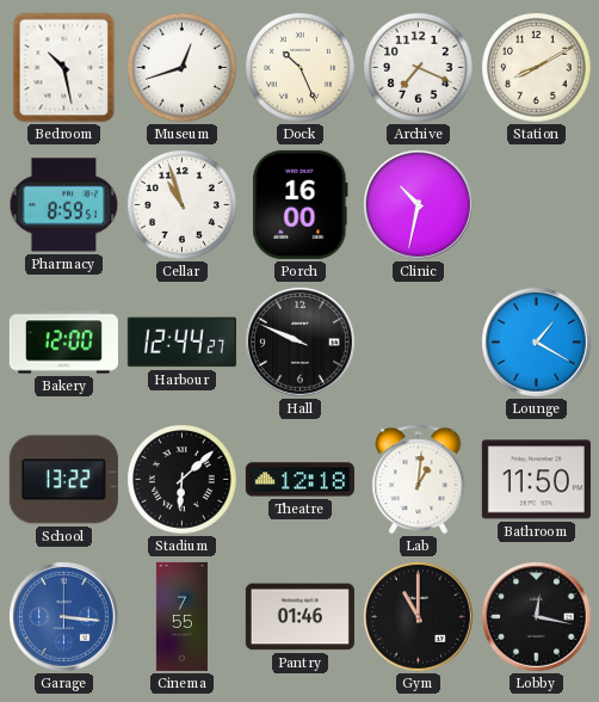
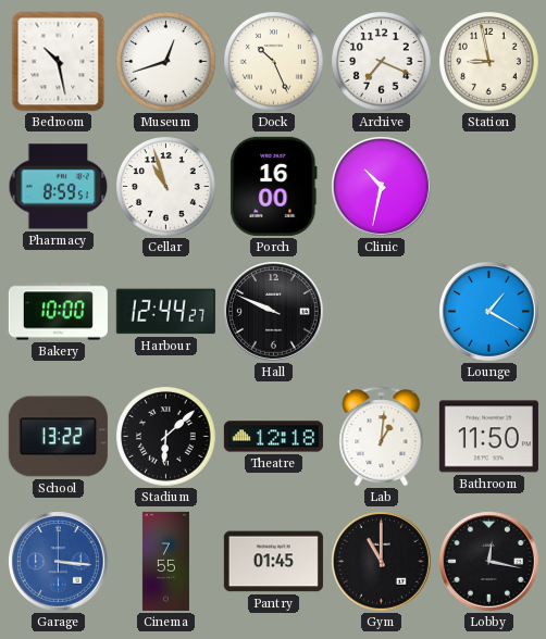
Station: 8:10 -> 8:58
Bakery: 12:00 -> 10:00
Pantry: 01:46 -> 01:45
